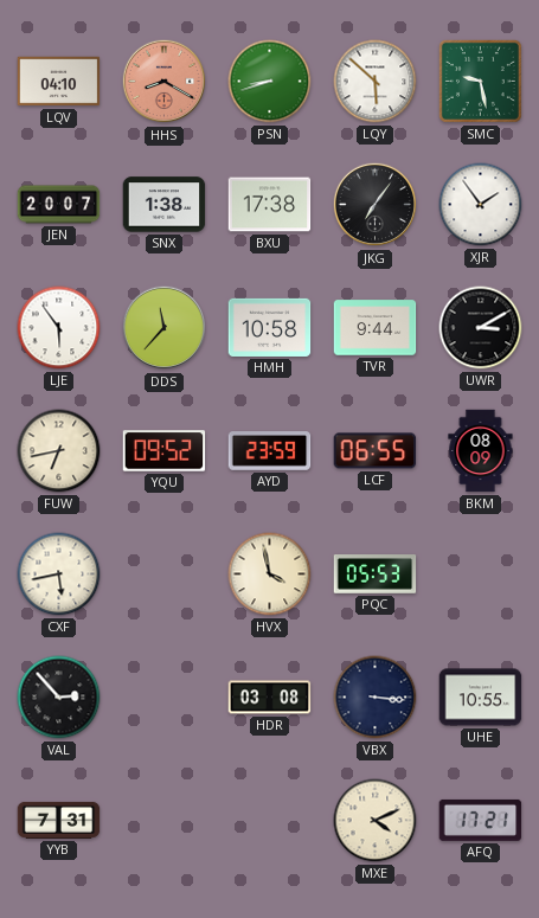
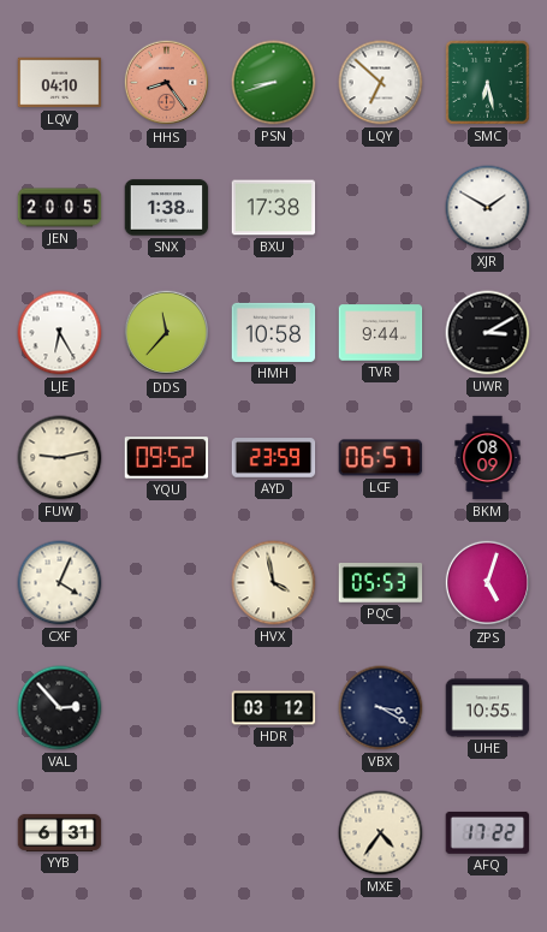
HHS: 8:20 -> 8:24
LQY: 5:52 -> 6:52
SMC: 9:28 -> 6:28
JEN: 20:07 -> 20:05
JKG: 7:06 -> none
XJR: 1:54 -> 1:50
LJE: 5:54 -> 6:25
FUW: 6:43 -> 9:13
LCF: 06:55 -> 06:57
CXF: 5:43 -> 4:04
ZPS: none -> 5:03
HDR: 03:08 -> 03:12
VBX: 3:16 -> 3:20
YYB: 7:31 -> 6:31
MXE: 4:11 -> 4:36
AFQ: 17:21 -> 17:22
